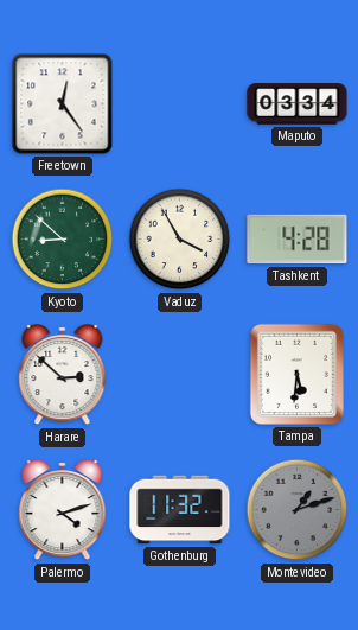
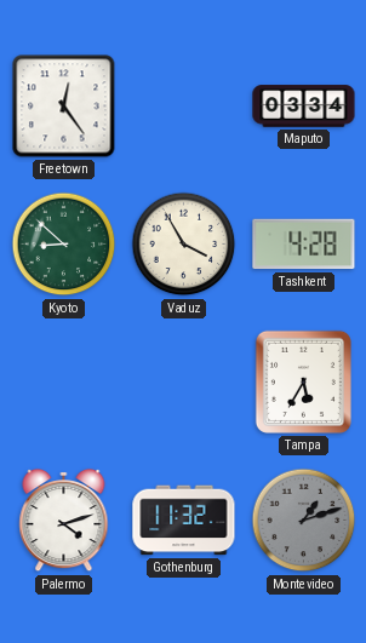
Harare: 2:52 -> none
Tampa: 5:31 -> 5:35
